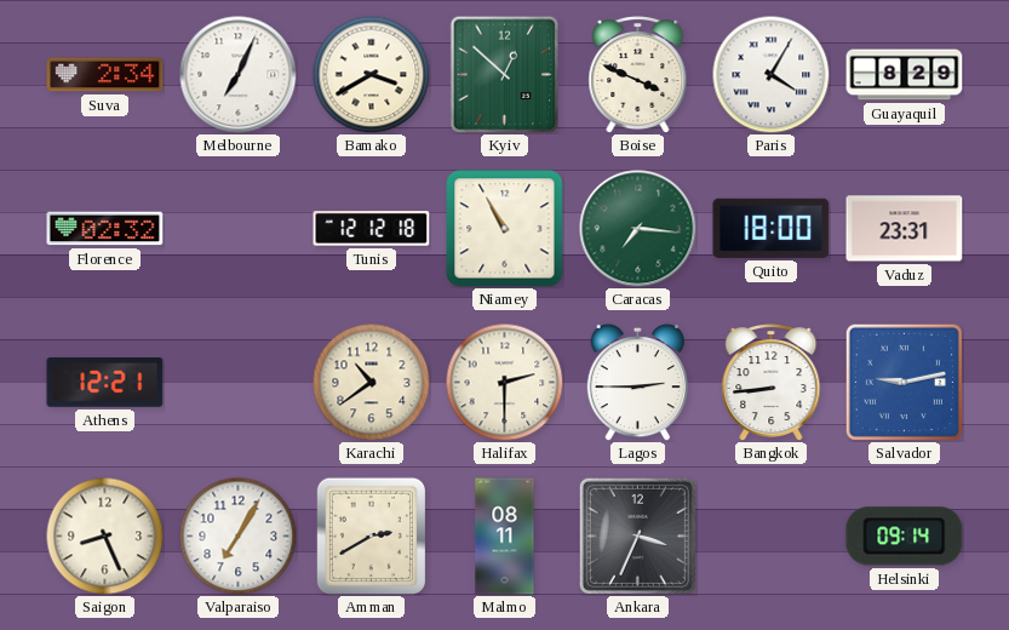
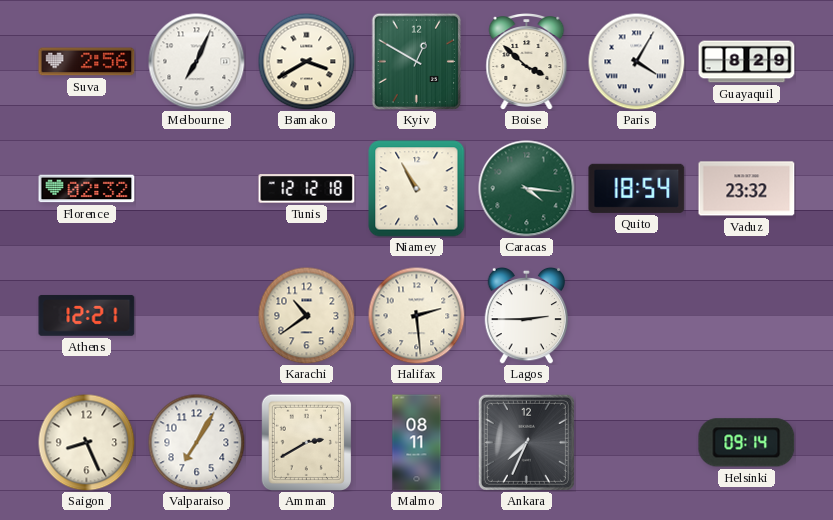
Suva: 2:34 -> 2:56
Kyiv: 12:52 -> 12:50
Boise: 3:49 -> 3:52
Caracas: 7:16 -> 4:16
Quito: 18:00 -> 18:54
Vaduz: 23:31 -> 23:32
Halifax: 2:30 -> 2:29
Bangkok: 8:44 -> none
Salvador: 9:13 -> none
Ankara: 3:34 -> 7:34
